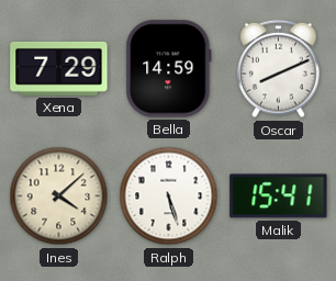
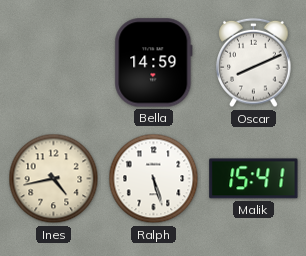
Xena: 7:29 -> none
Ines: 4:08 -> 4:43
